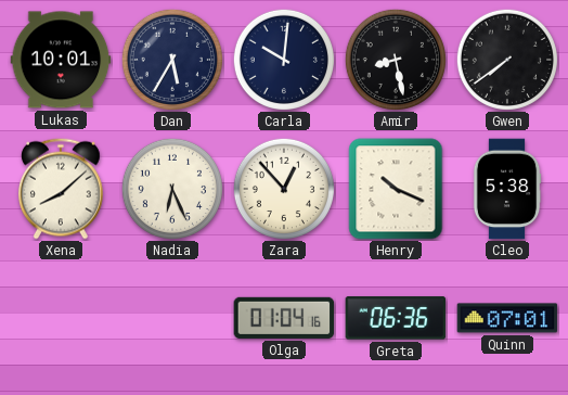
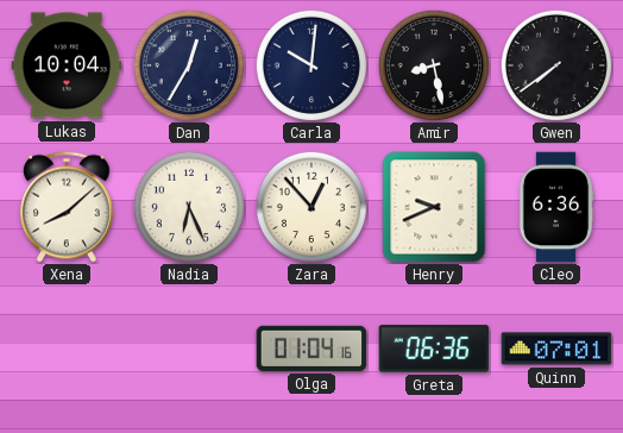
Lukas: 10:01 -> 10:04
Dan: 5:35 -> 12:35
Henry: 10:19 -> 9:41
Cleo: 5:38 -> 6:36
